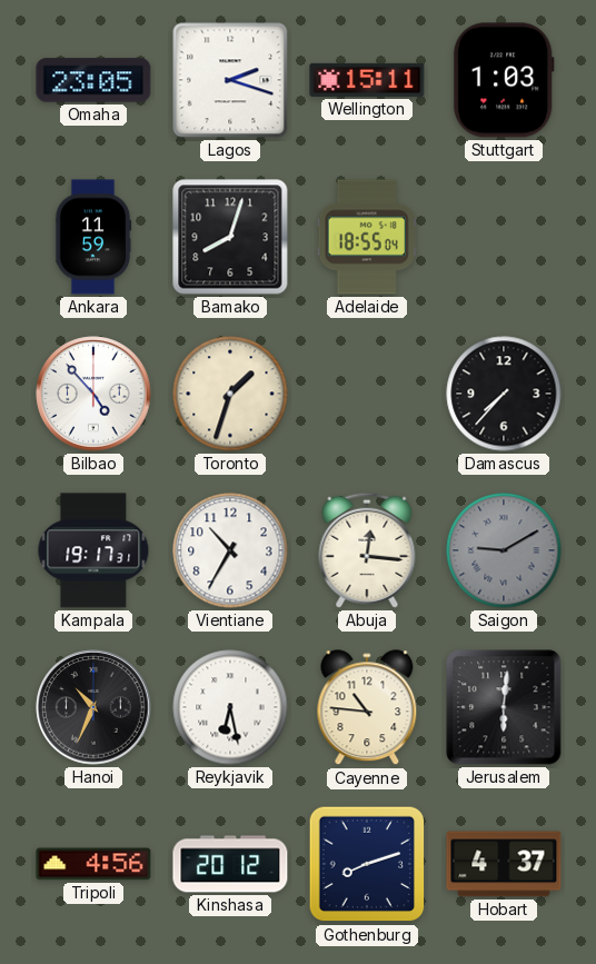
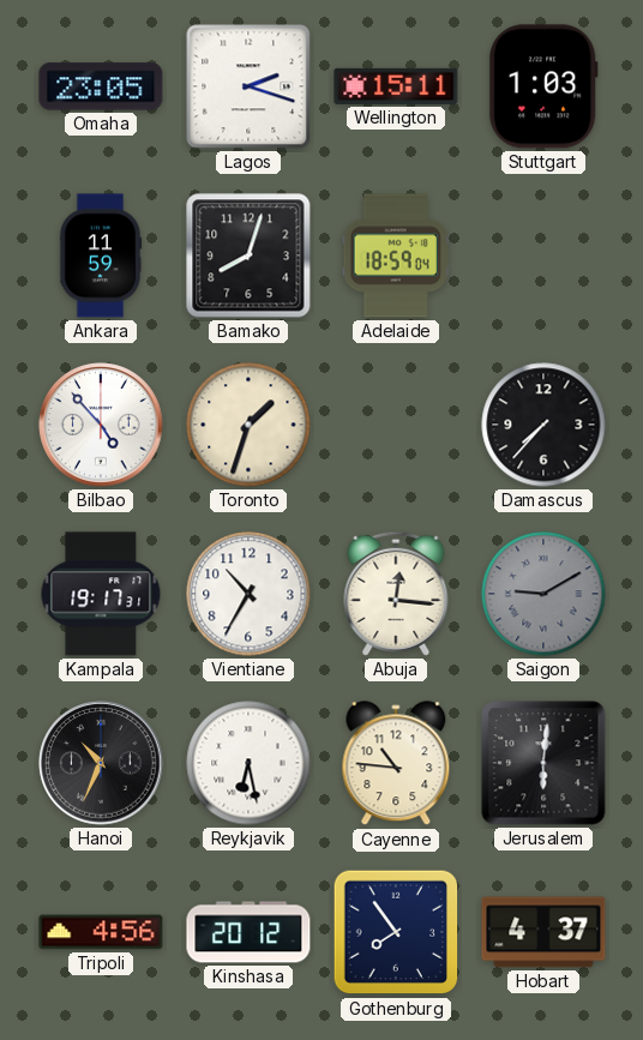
Adelaide: 18:55 -> 18:59
Gothenburg: 8:12 -> 7:54
